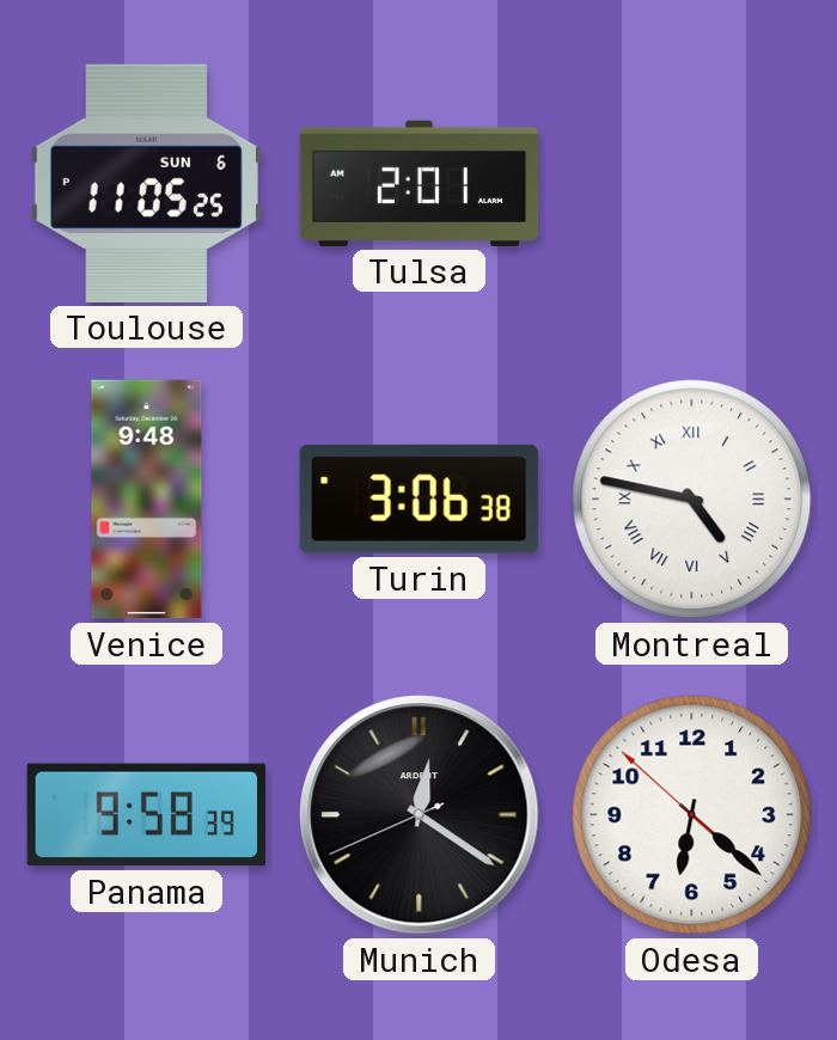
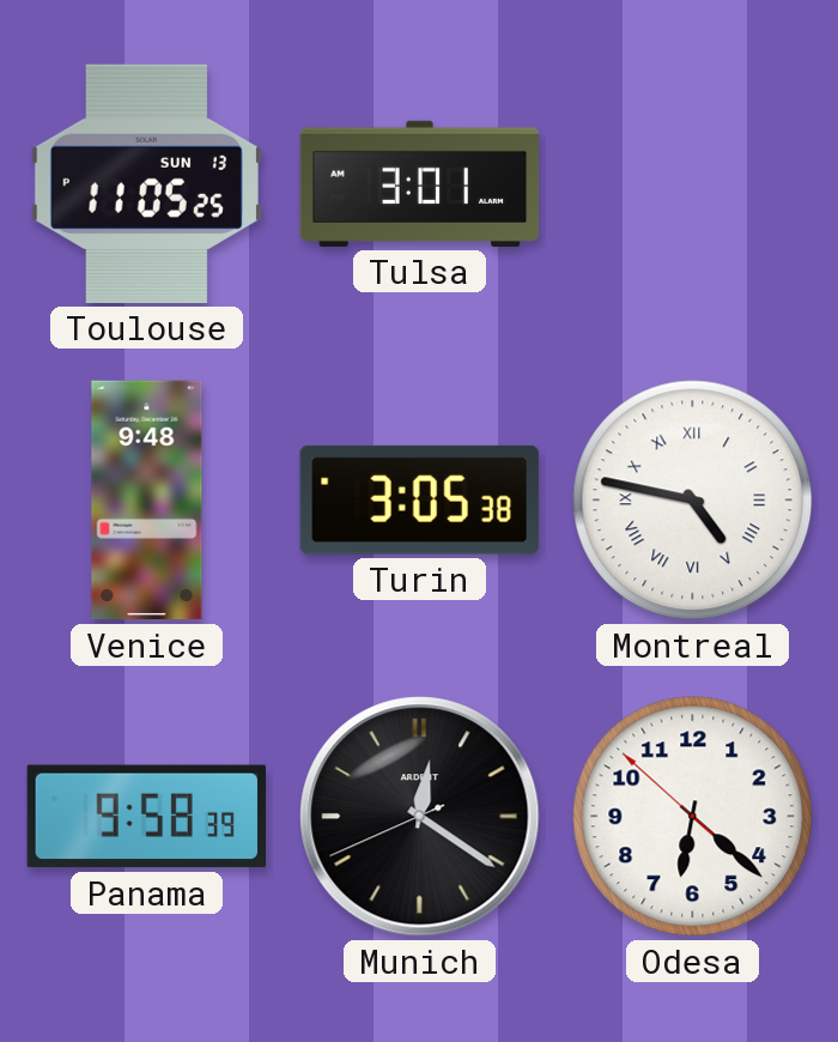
Toulouse date: SUN 6 -> SUN 13
Tulsa: 2:01 -> 3:01
Turin: 3:06 -> 3:05
